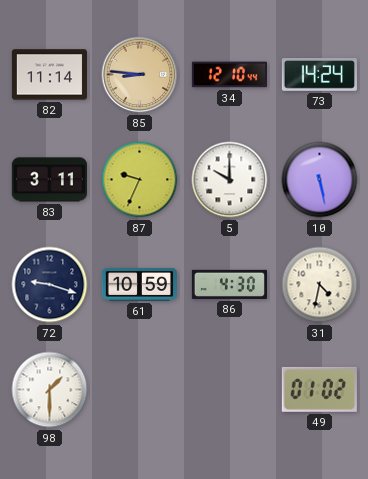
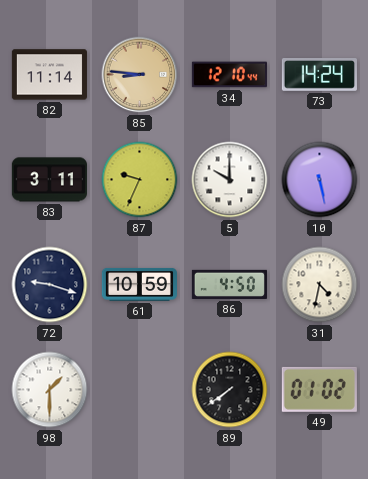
86: 4:30 -> 4:50
89: none -> 7:39
